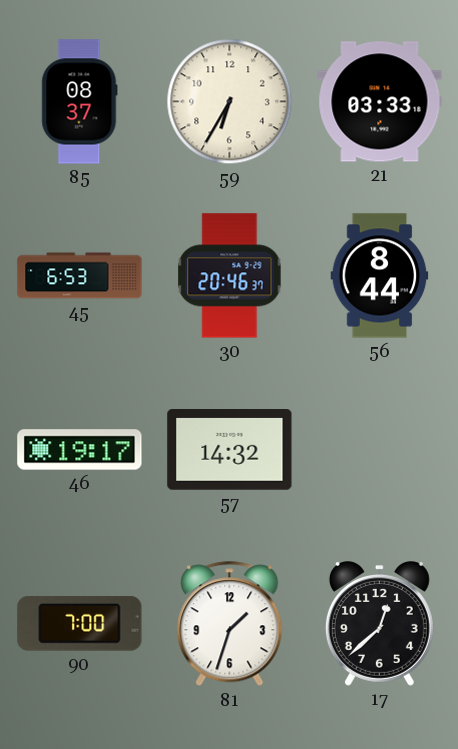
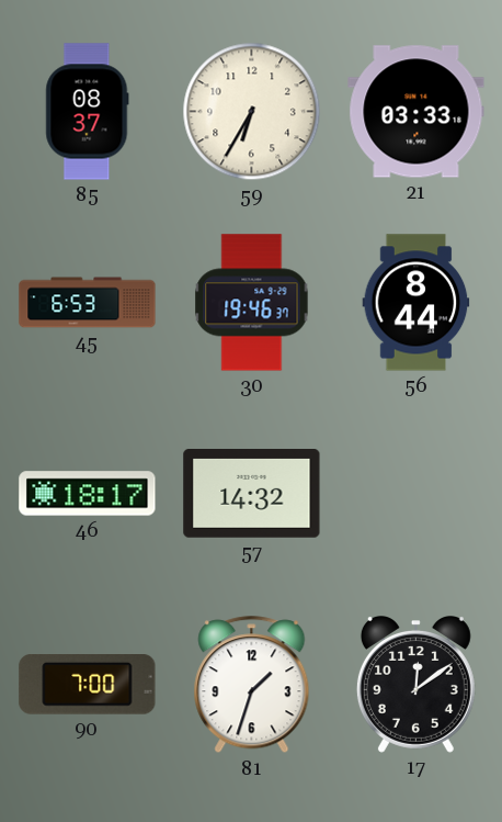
30: 20:46 -> 19:46
46: 19:17 -> 18:17
17: 12:38 -> 12:09
